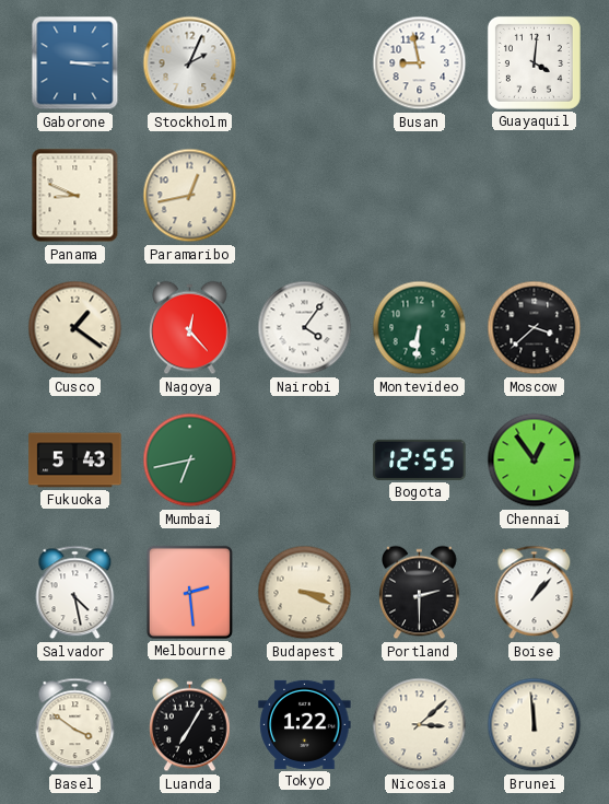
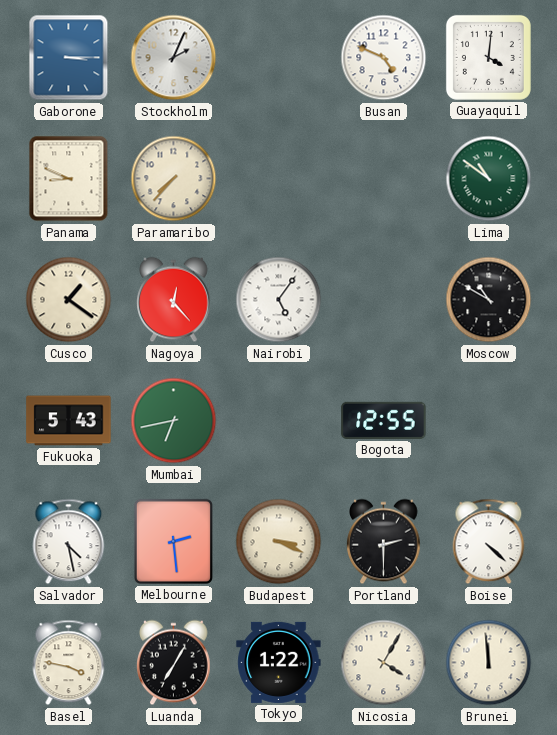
Busan: 8:58 -> 4:49
Paramaribo: 12:43 -> 7:37
Lima: none -> 10:51
Nairobi: 4:06 -> 5:06
Montevideo: 6:31 -> none
Moscow: 3:38 -> 10:50
Chennai: 12:54 -> none
Boise: 1:07 -> 4:22
Basel: 3:51 -> 3:47
Nicosia: 3:08 -> 4:05
